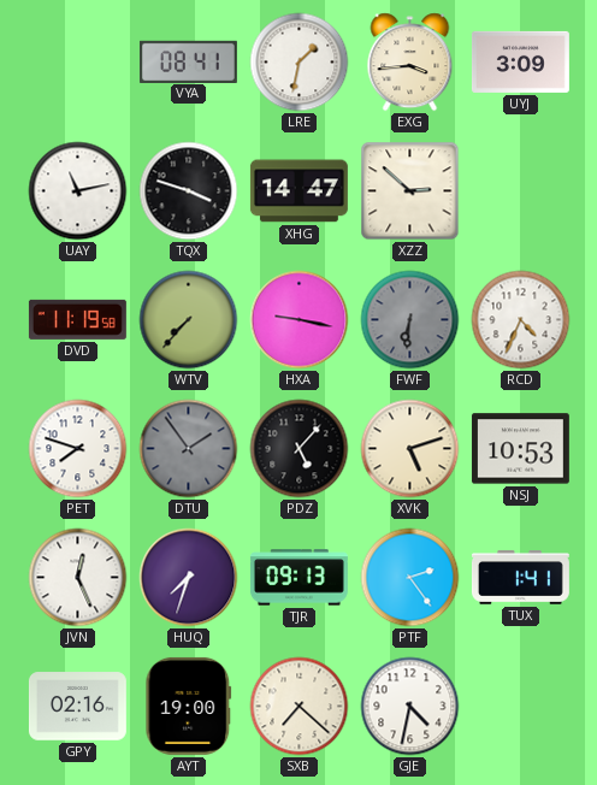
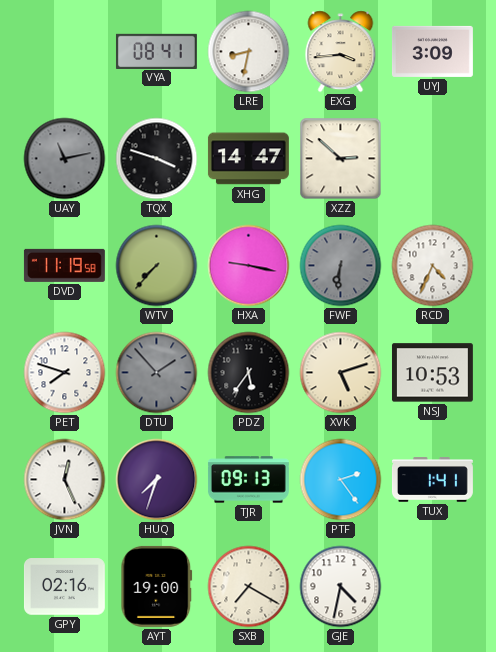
LRE: 1:32 -> 8:32
UAY dial: white -> grey
DTU: 1:54 -> 1:53
PDZ: 5:07 -> 5:36
SXB: 7:22 -> 7:20
